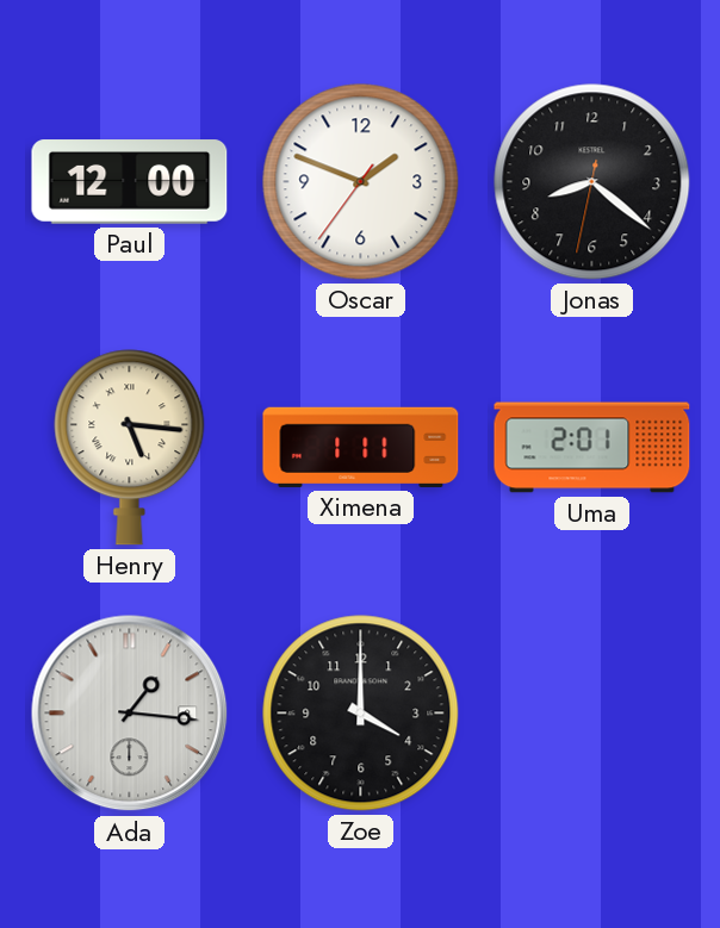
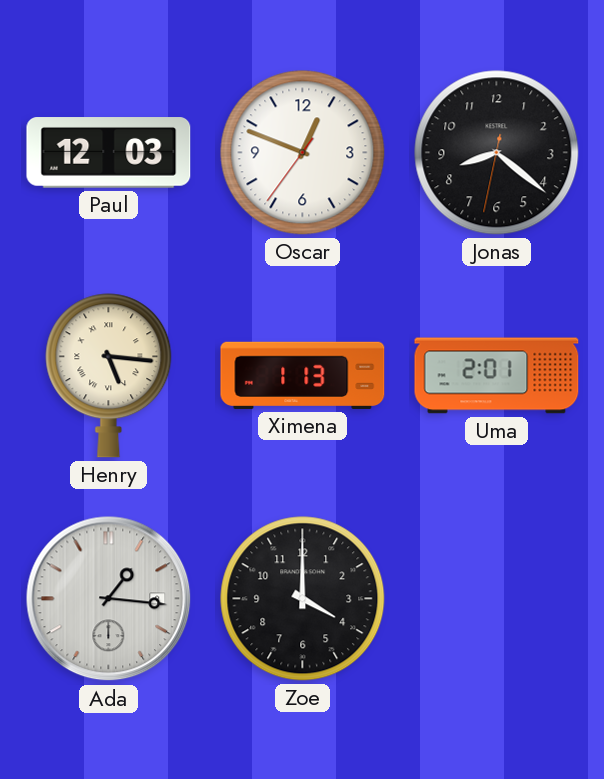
Paul: 12:00 -> 12:03
Oscar: 1:48 -> 12:48
Ximena: 1:11 -> 1:13
